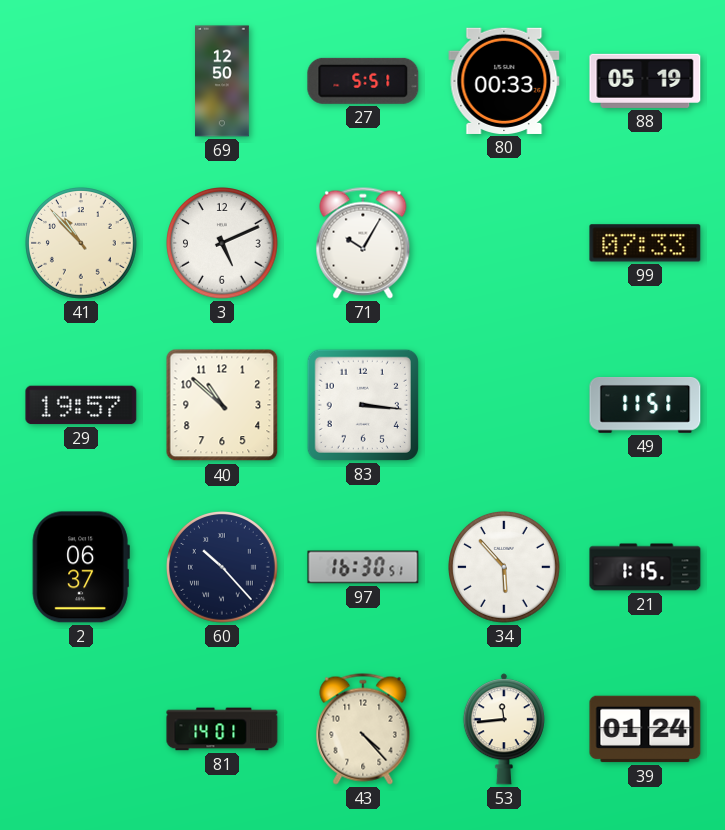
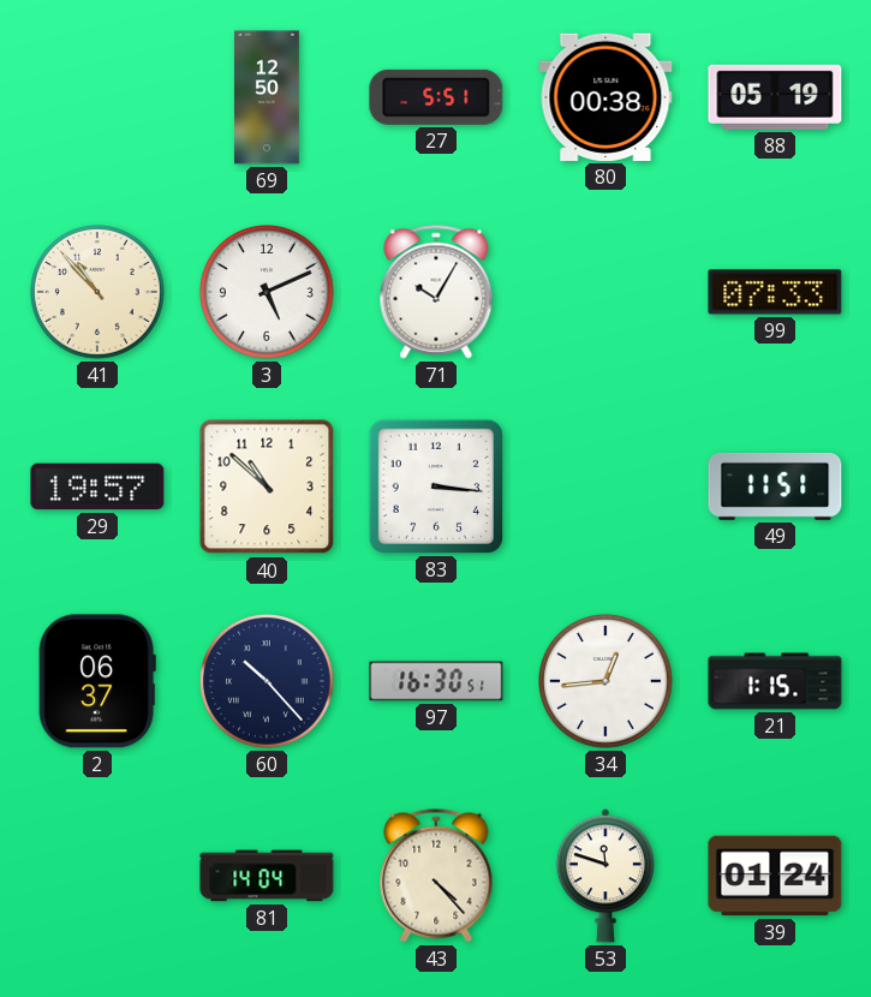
80: 00:33 -> 00:38
34: 5:53 -> 12:44
81: 14:01 -> 14:04
53: 11:44 -> 11:48
